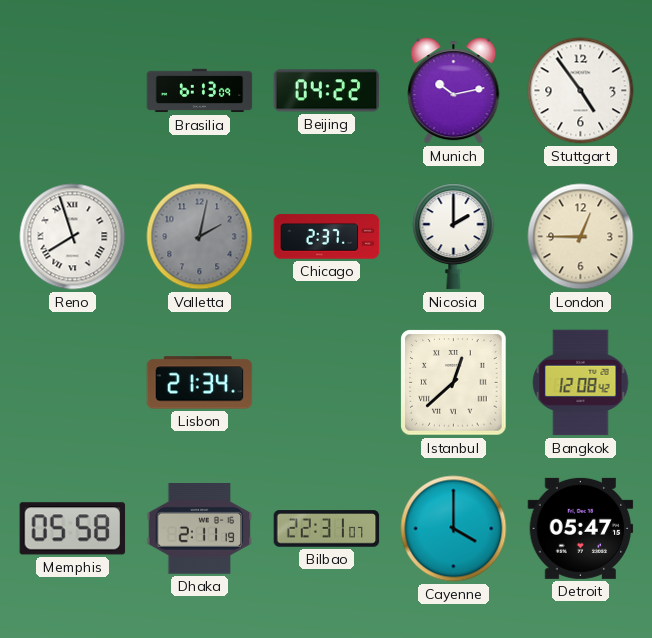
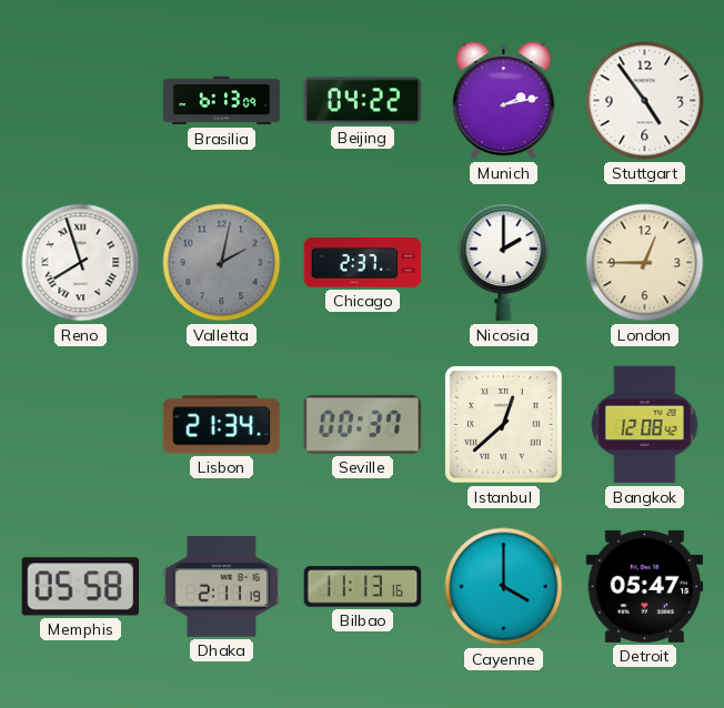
Munich: 10:13 -> 2:13
Seville: none -> 00:37
Bilbao: 22:31 -> 11:13
